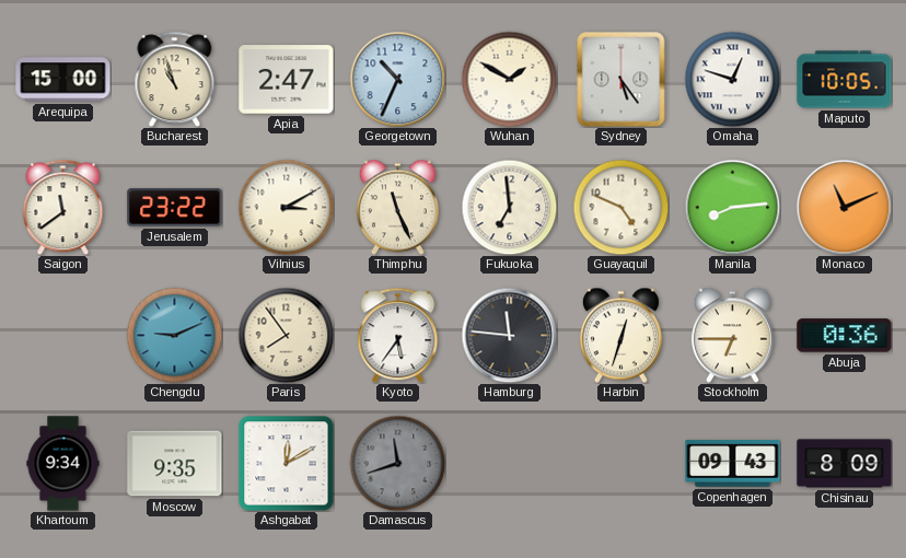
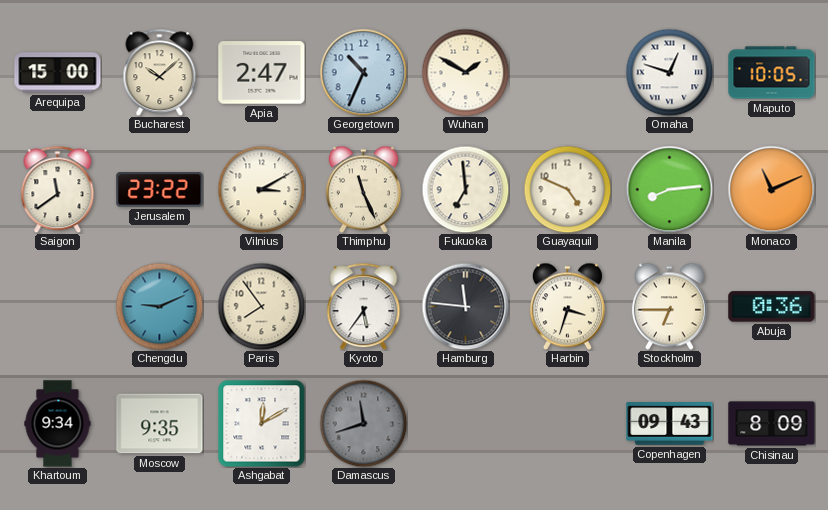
Bucharest: 10:57 -> 10:08
Sydney: 5:24 -> none
Harbin: 12:33 -> 3:33
